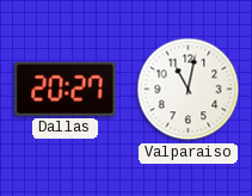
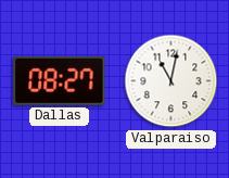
Dallas: 20:27 -> 08:27
